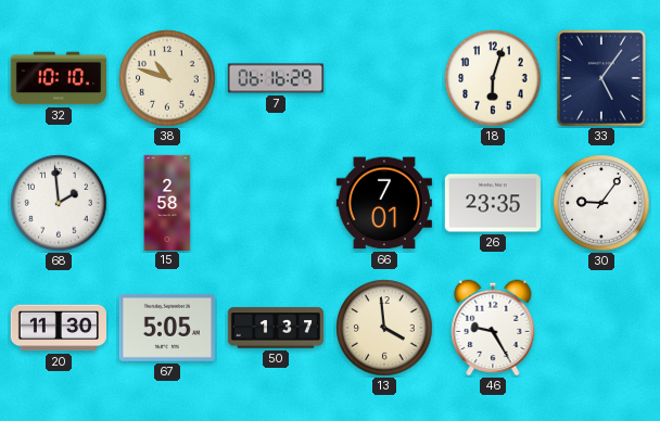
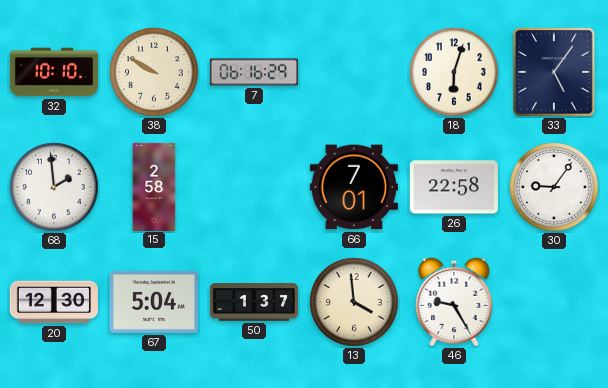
38: 10:48 -> 9:50
26: 23:35 -> 22:58
20: 11:30 -> 12:30
67: 5:05 -> 5:04
